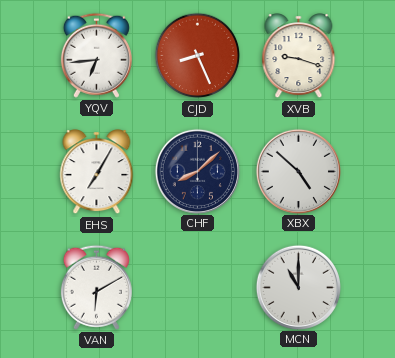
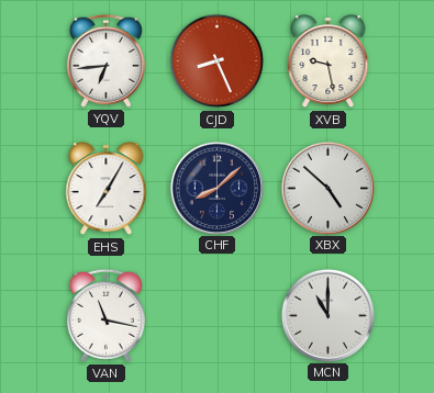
XVB: 9:18 -> 9:28
VAN: 6:10 -> 11:17
